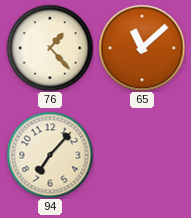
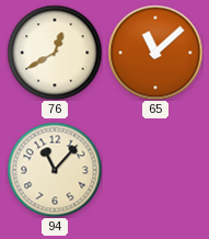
76: 1:23 -> 12:40
94: 7:07 -> 11:07
